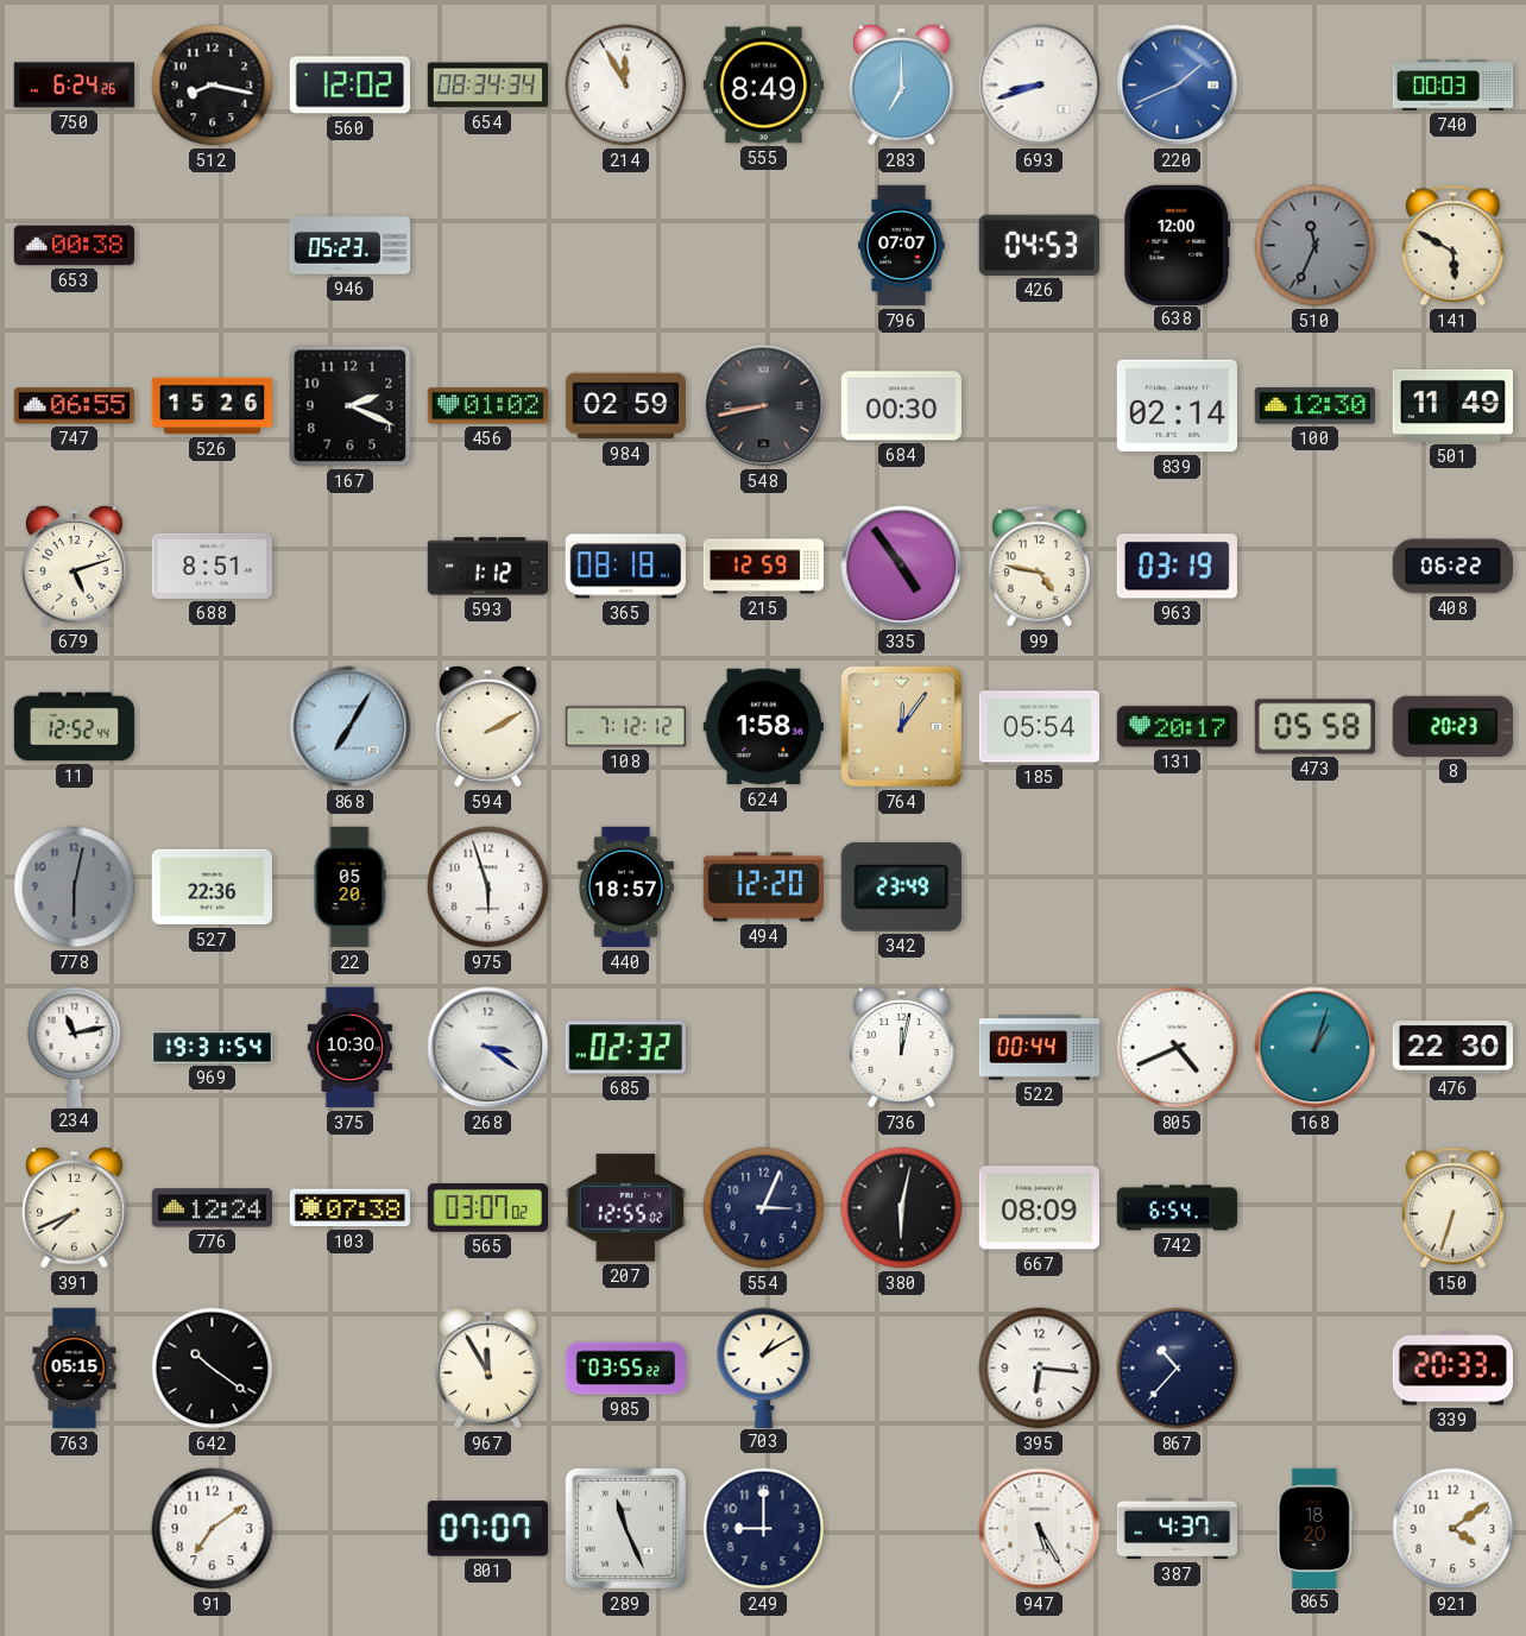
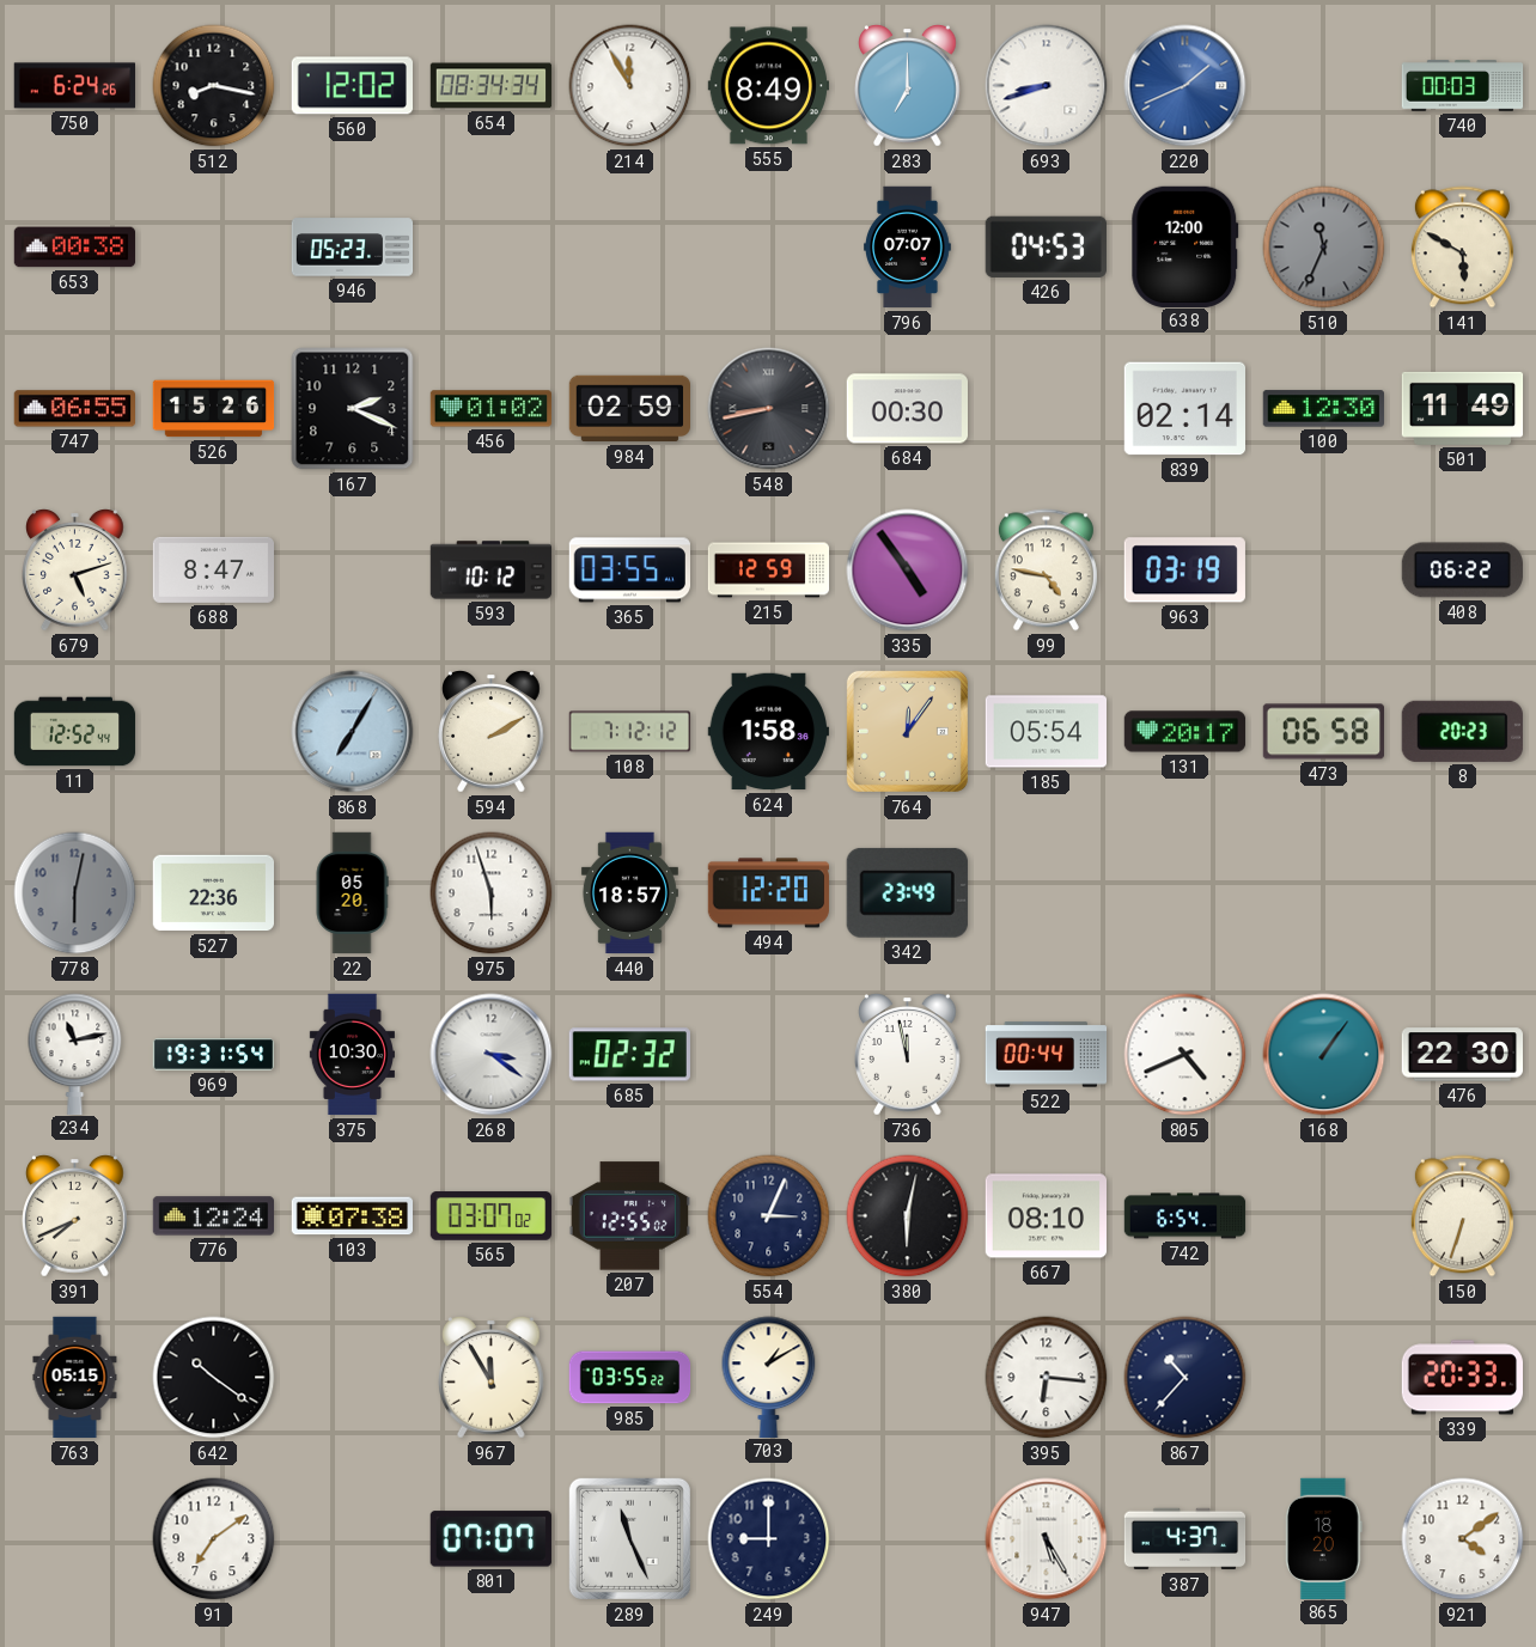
688: 8:51 -> 8:47
593: 1:12 -> 10:12
365: 08:18 -> 03:55
473: 05:58 -> 06:58
736: 12:02 -> 11:58
168: 1:03 -> 1:06
667: 08:09 -> 08:10
